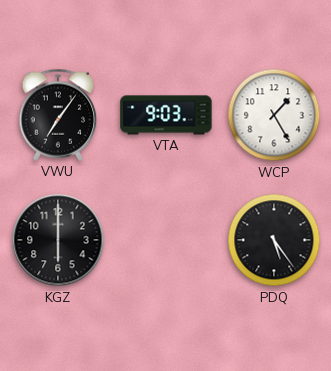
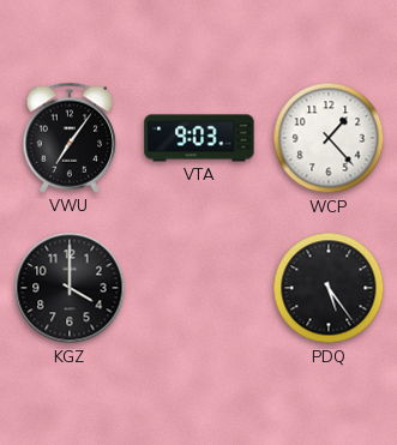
WCP: 1:25 -> 1:23
KGZ: 6:00 -> 4:00
